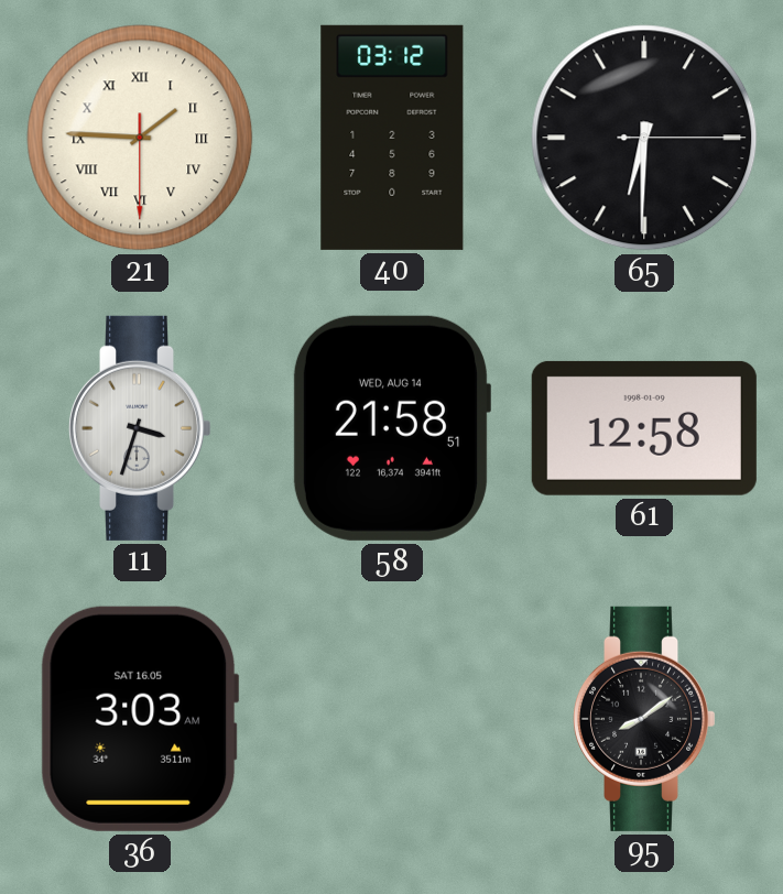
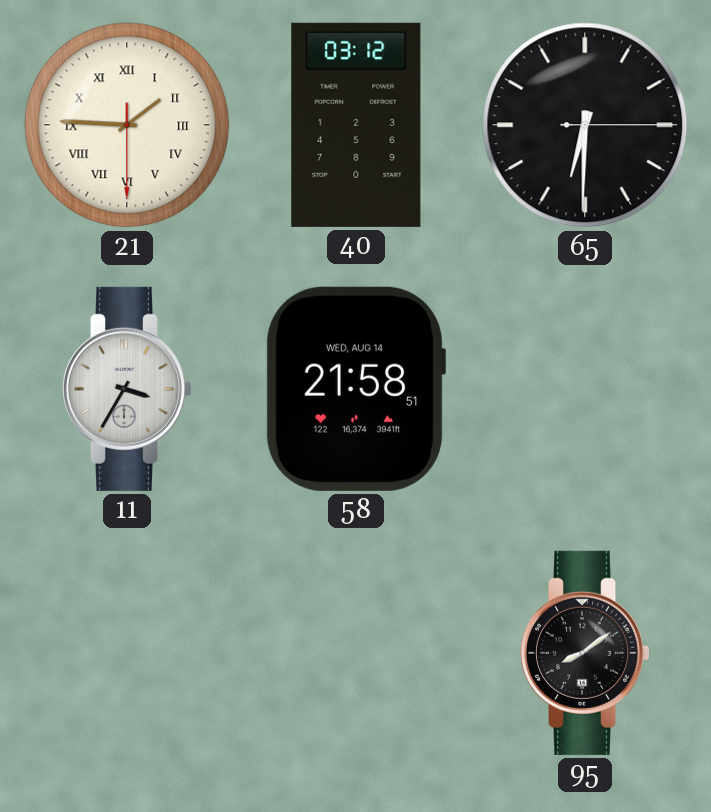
11: 3:33 -> 3:35
61: 12:58 -> none
36: 3:03 -> none
